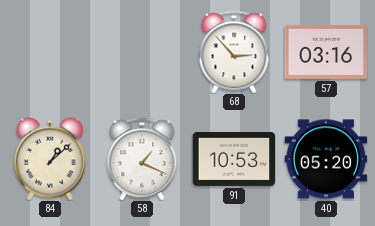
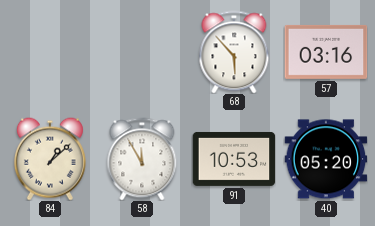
68: 2:53 -> 5:53
58: 1:19 -> 11:55
